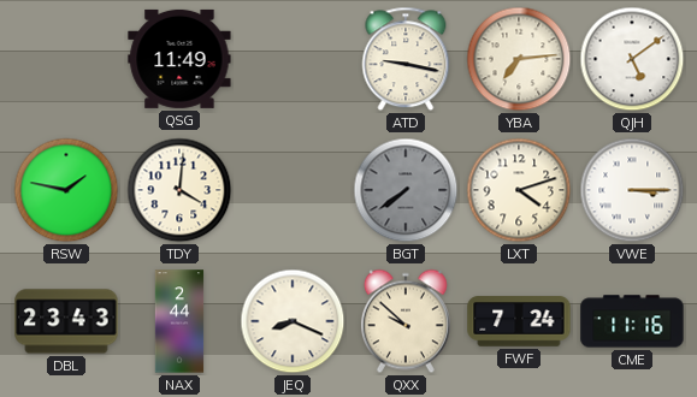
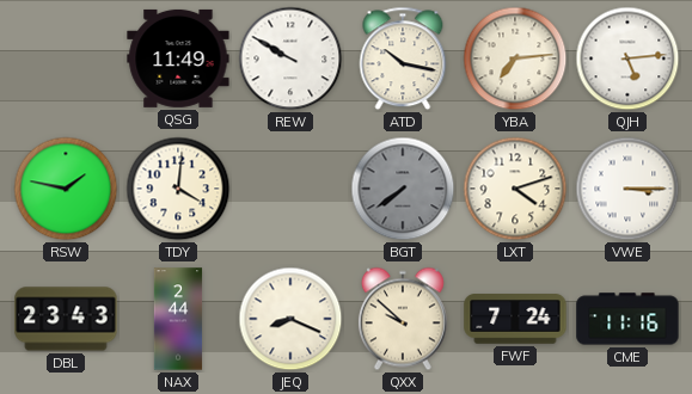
REW: none -> 9:50
ATD: 9:17 -> 10:17
QJH: 5:09 -> 5:14
